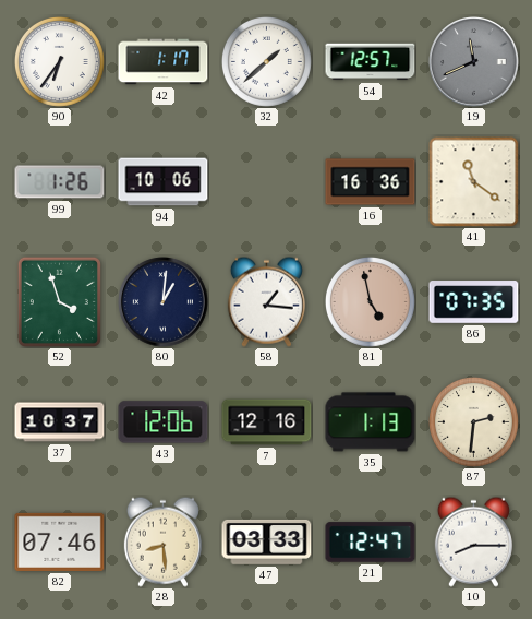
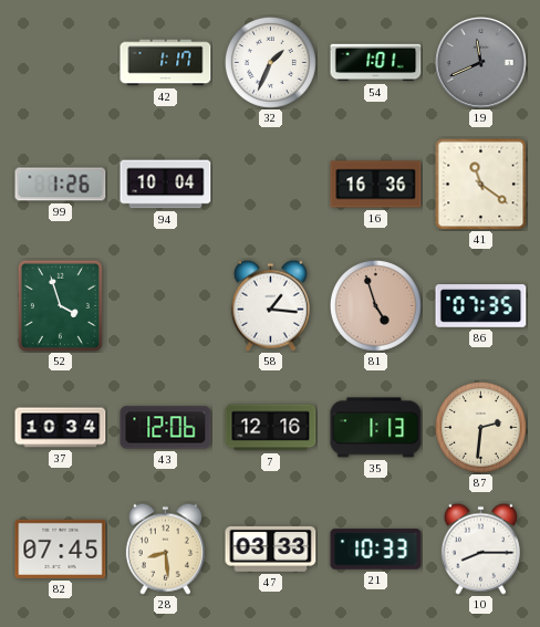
90: 6:36 -> none
32: 1:38 -> 1:34
54: 12:57 -> 1:01
94: 10:06 -> 10:04
80: 1:01 -> none
81: 4:58 -> 4:57
37: 10:37 -> 10:34
82: 07:46 -> 07:45
21: 12:47 -> 10:33
